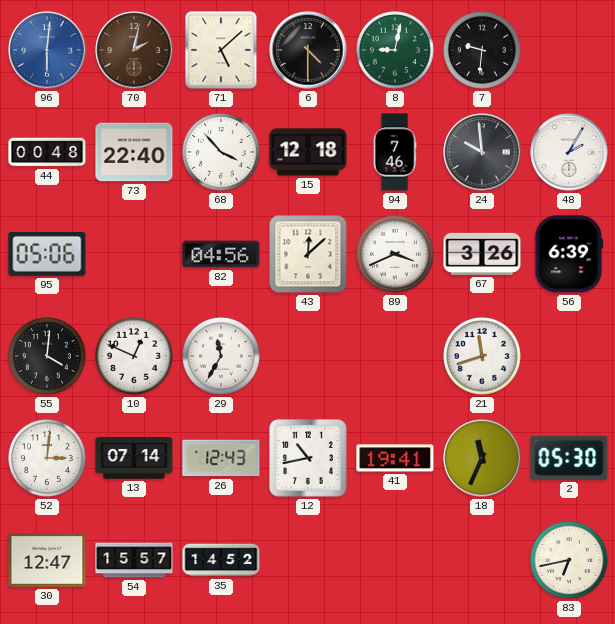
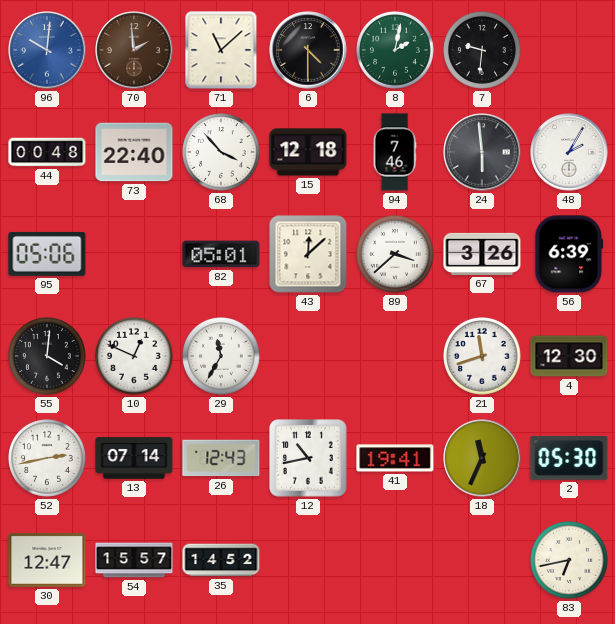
96: 6:01 -> 10:01
70: 2:02 -> 1:59
71: 5:08 -> 11:08
8: 9:02 -> 2:02
24: 9:59 -> 5:59
82: 04:56 -> 05:01
89: 3:41 -> 3:38
4: none -> 12:30
52: 3:01 -> 2:43
